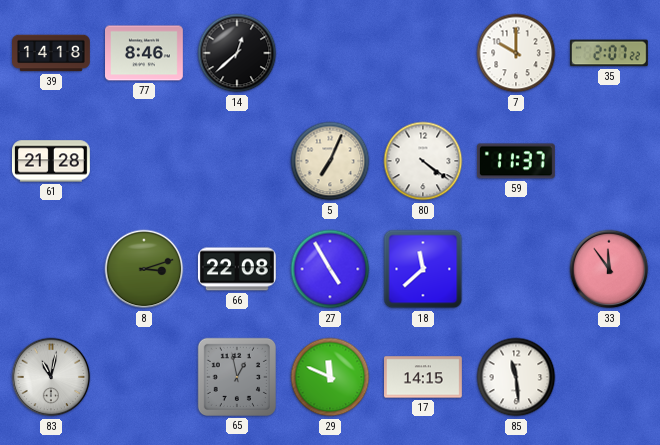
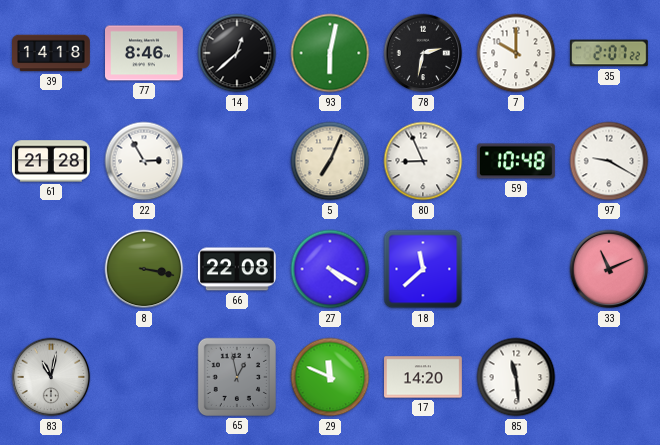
93: none -> 6:02
78: none -> 2:32
22: none -> 2:55
80: 4:21 -> 8:56
59: 11:37 -> 10:48
97: none -> 9:20
8: 3:12 -> 3:17
27: 4:55 -> 4:20
33: 11:54 -> 11:11
17: 14:15 -> 14:20
